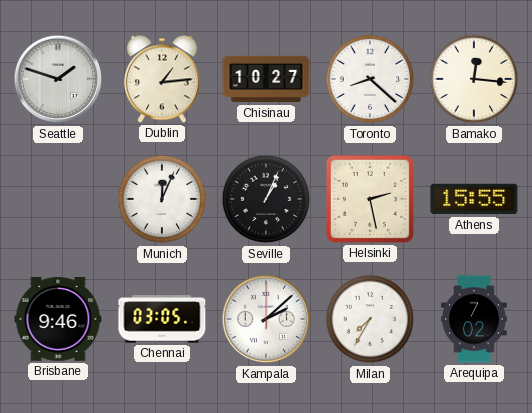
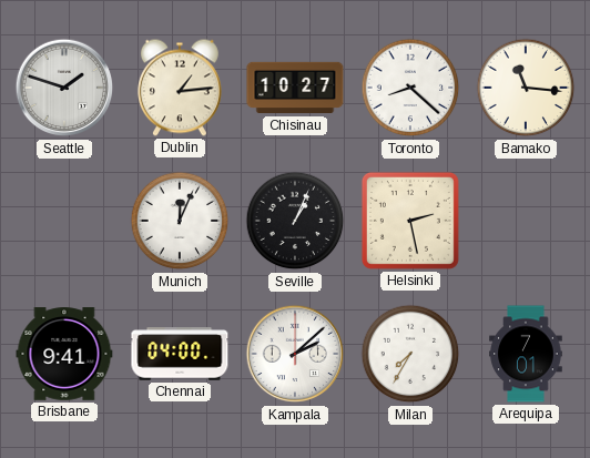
Bamako: 12:16 -> 11:16
Athens: 15:55 -> none
Brisbane: 9:46 -> 9:41
Chennai: 03:05 -> 04:00
Arequipa: 7:02 -> 7:01
